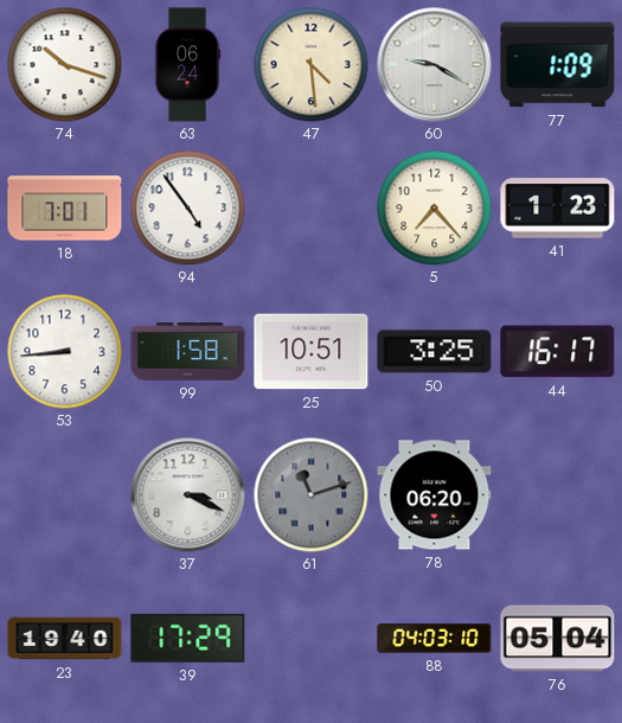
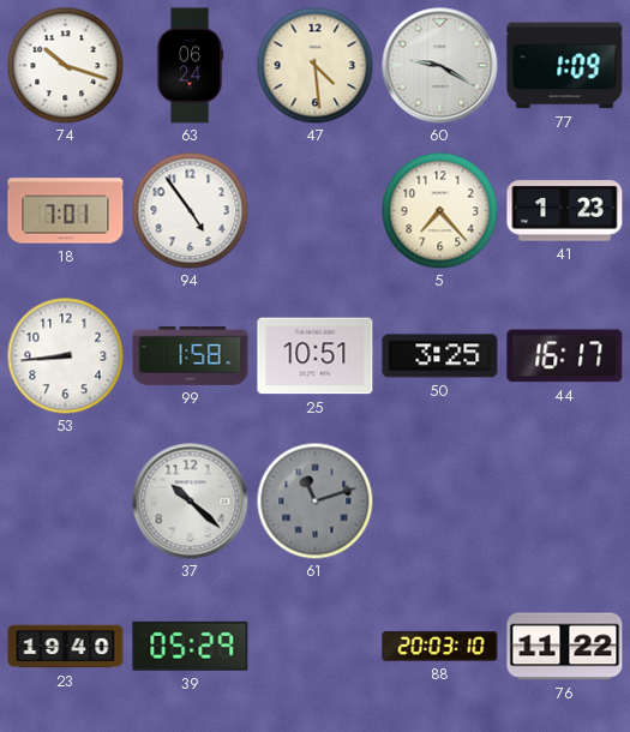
37: 3:19 -> 10:22
78: 06:20 -> none
39: 17:29 -> 05:29
88: 04:03 -> 20:03
76: 05:04 -> 11:22
